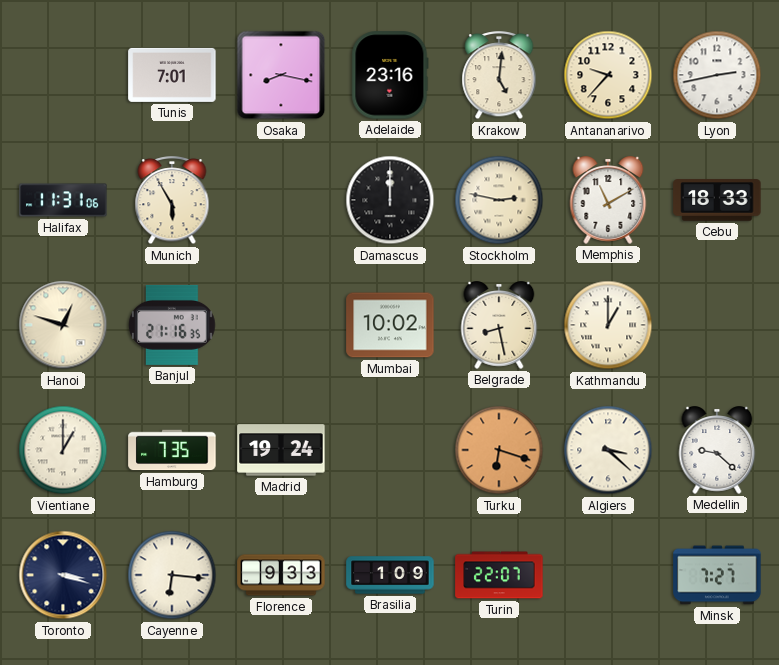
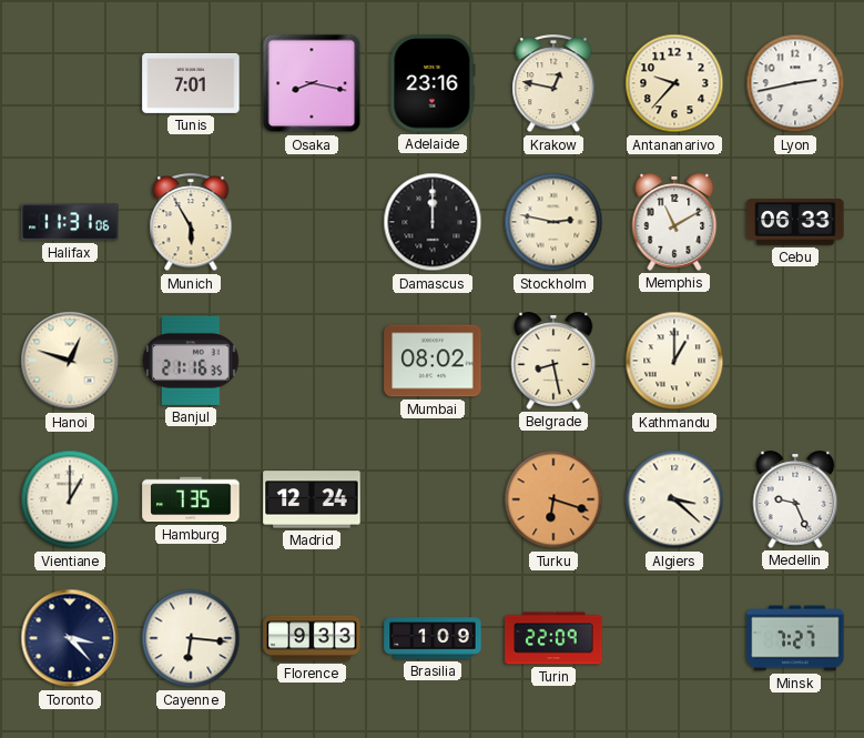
Krakow: 5:01 -> 12:47
Cebu: 18:33 -> 06:33
Mumbai: 10:02 -> 08:02
Madrid: 19:24 -> 12:24
Medellin: 9:22 -> 9:26
Toronto: 3:18 -> 3:23
Turin: 22:07 -> 22:09
